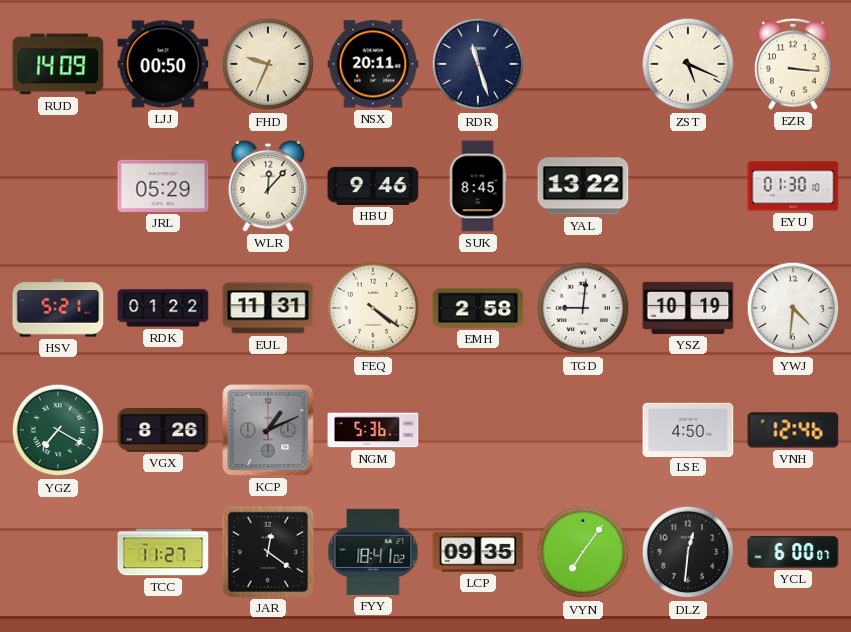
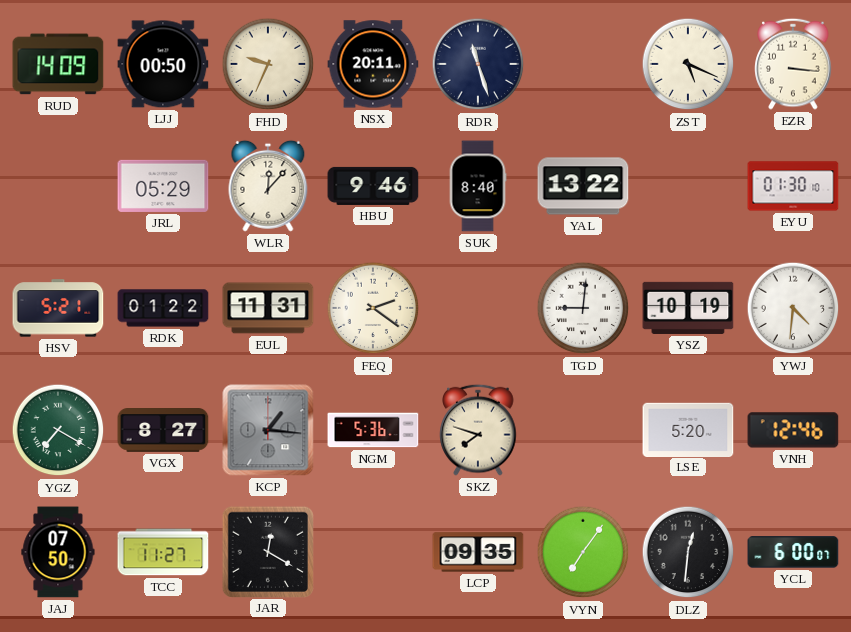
SUK: 8:45 -> 8:40
FEQ: 4:21 -> 2:21
EMH: 2:58 -> none
VGX: 8:26 -> 8:27
KCP: 1:11 -> 1:16
SKZ: none -> 7:48
LSE: 4:50 -> 5:20
JAJ: none -> 07:50
JAR: 12:21 -> 12:20
FYY: 18:41 -> none
